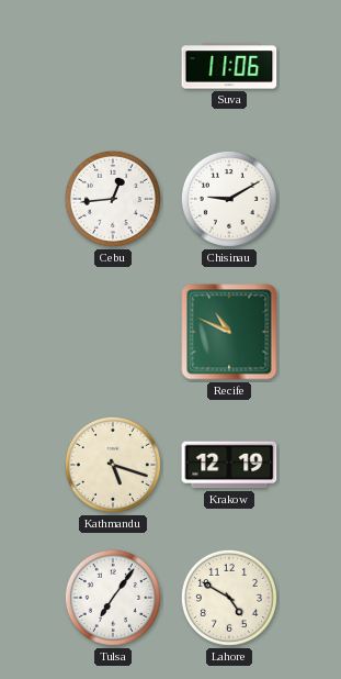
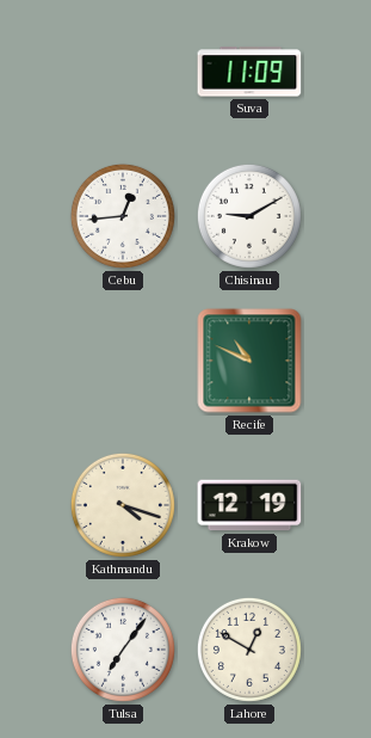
Suva: 11:06 -> 11:09
Kathmandu: 5:18 -> 4:18
Lahore: 4:50 -> 12:50
